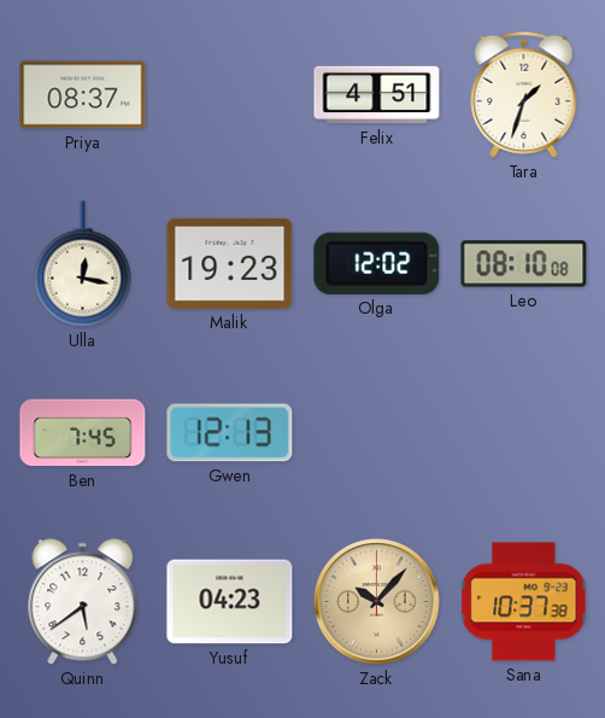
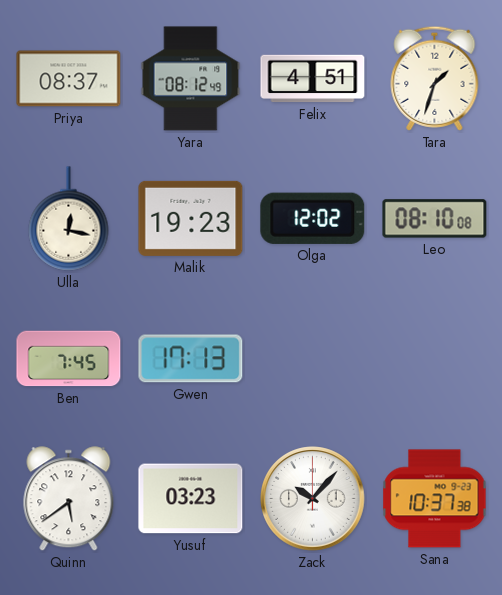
Yara: none -> 08:12
Gwen: 12:13 -> 17:13
Yusuf: 04:23 -> 03:23
Zack dial: champagne -> white
